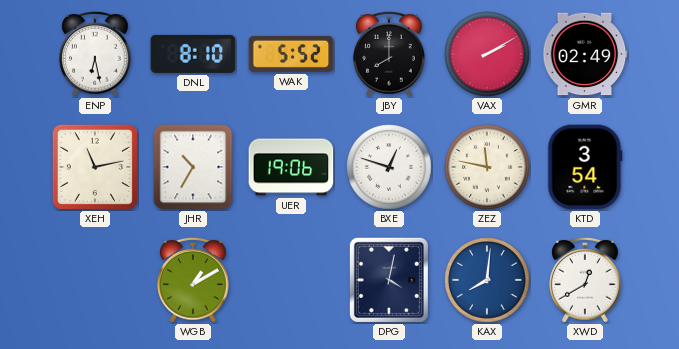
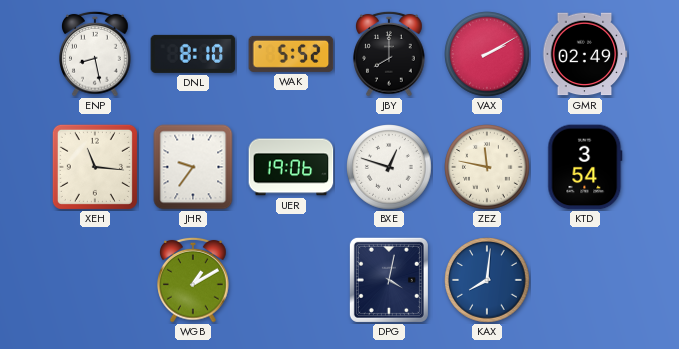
ENP: 6:28 -> 8:28
XEH: 11:13 -> 11:16
JHR: 10:35 -> 9:36
XWD: 12:40 -> none
